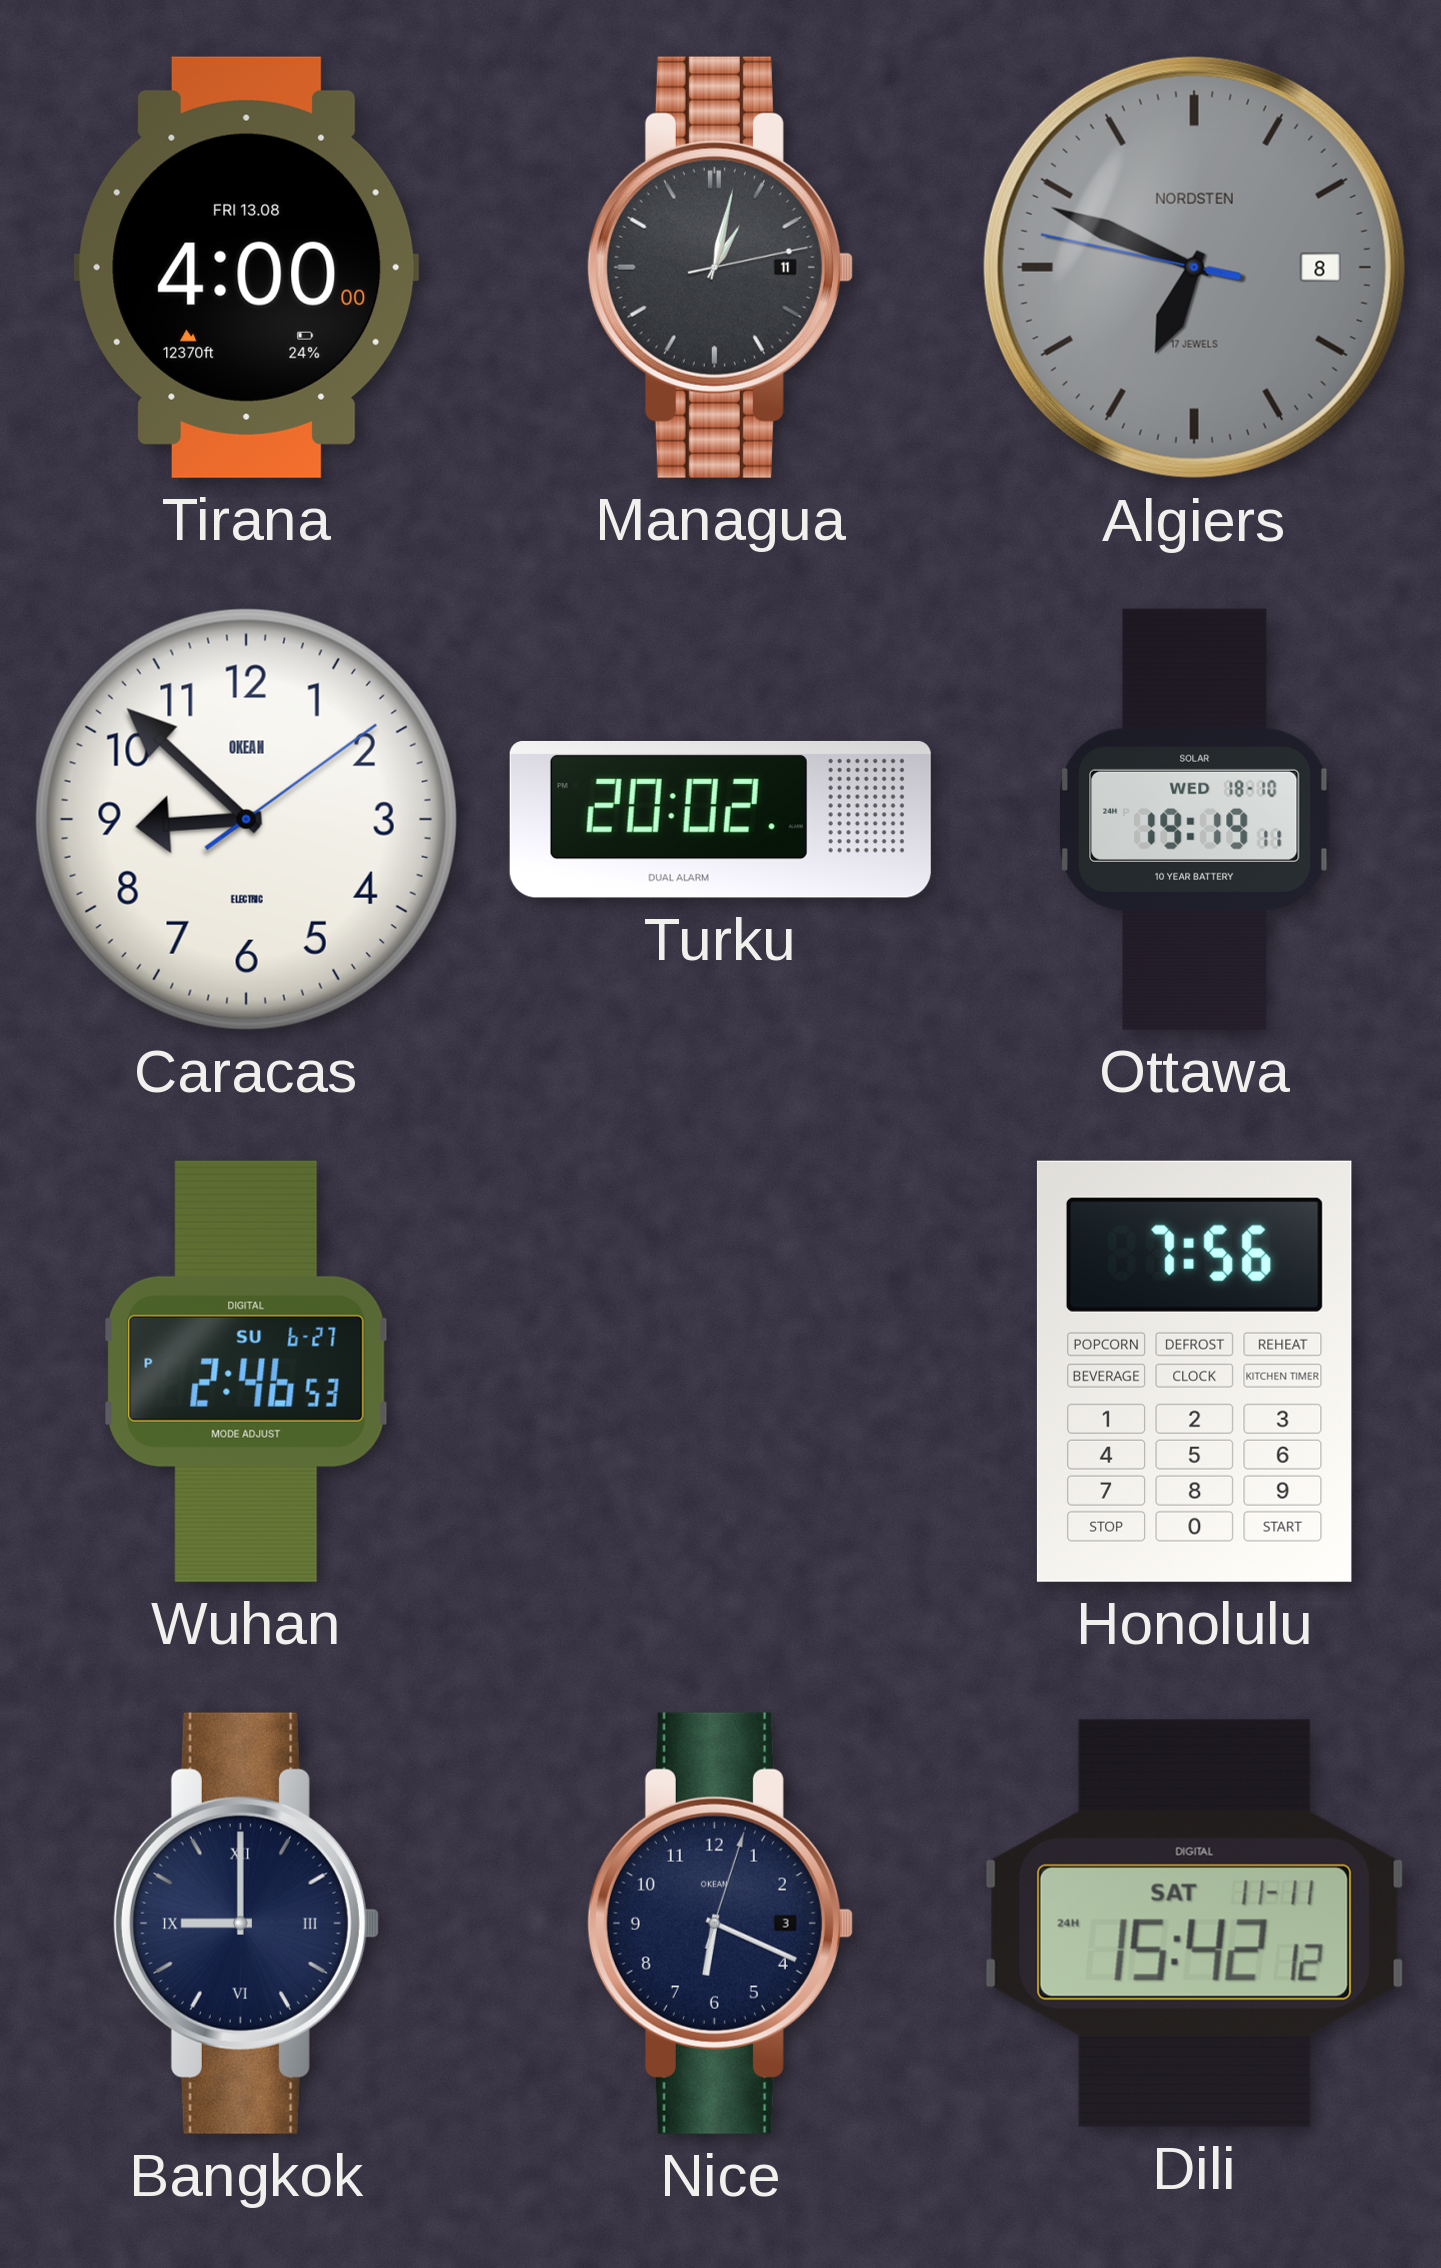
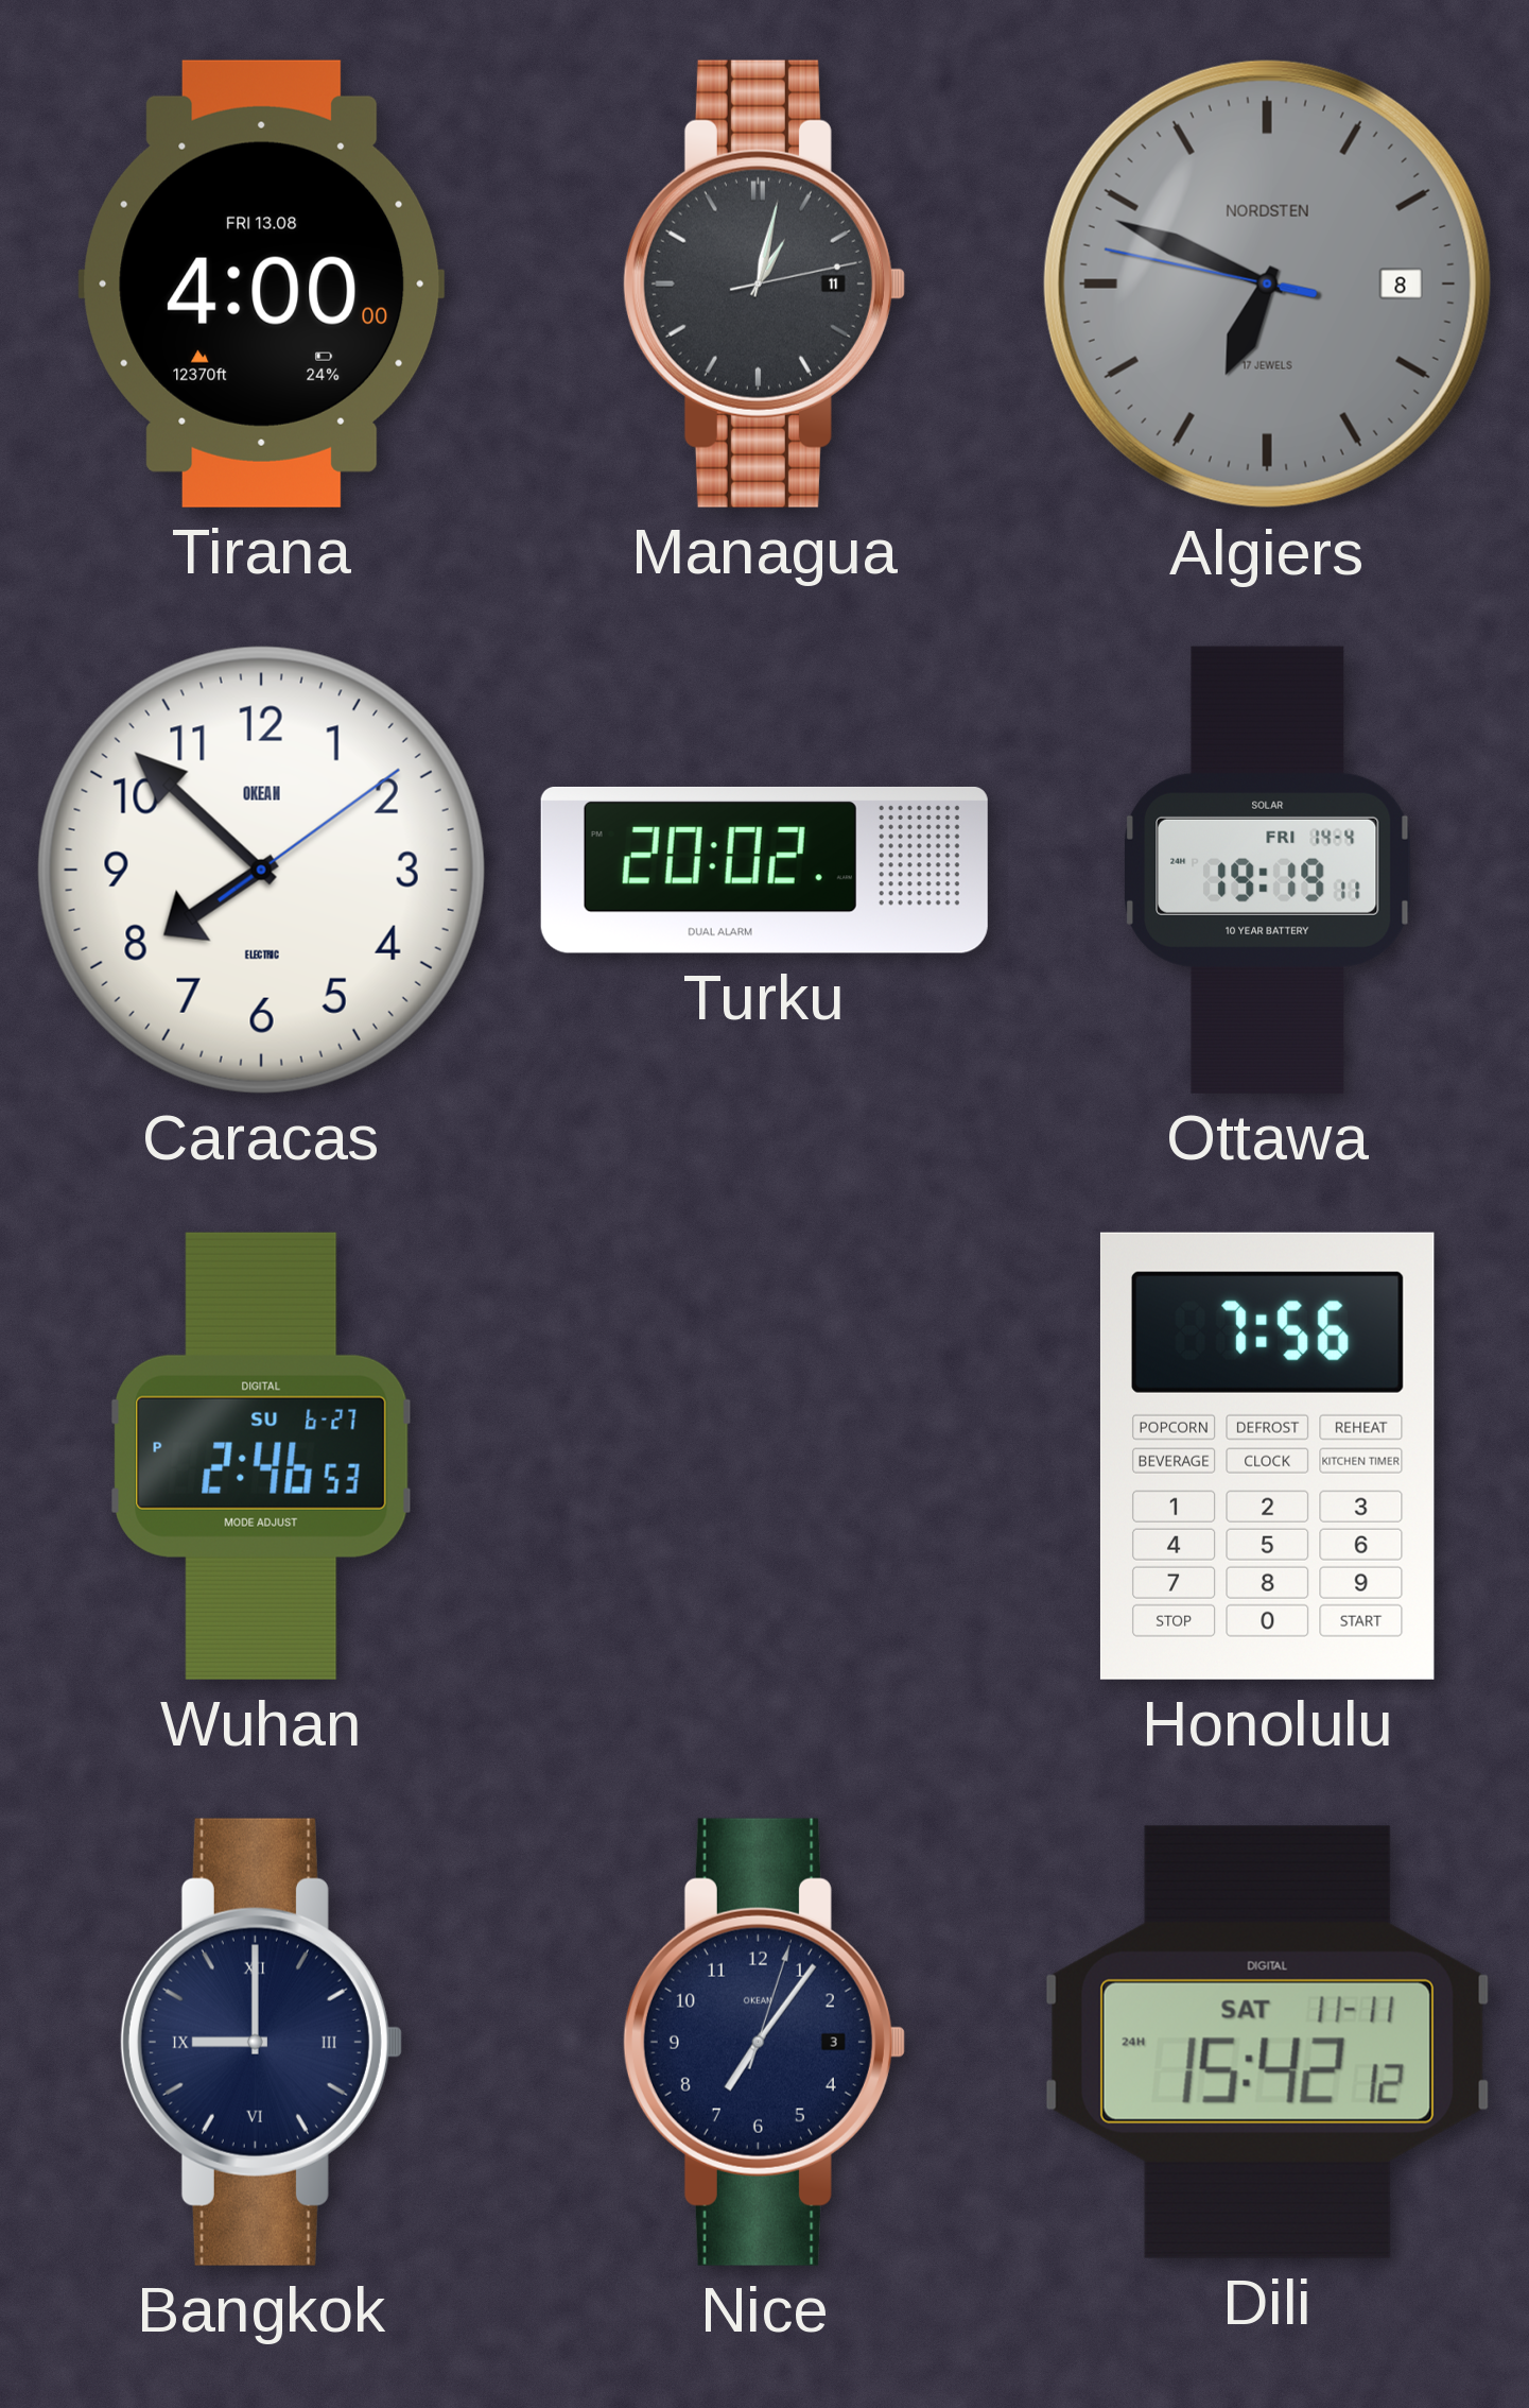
Caracas: 8:52 -> 7:52
Ottawa date: WED 18-10 -> FRI 14-4
Nice: 6:19 -> 7:06
